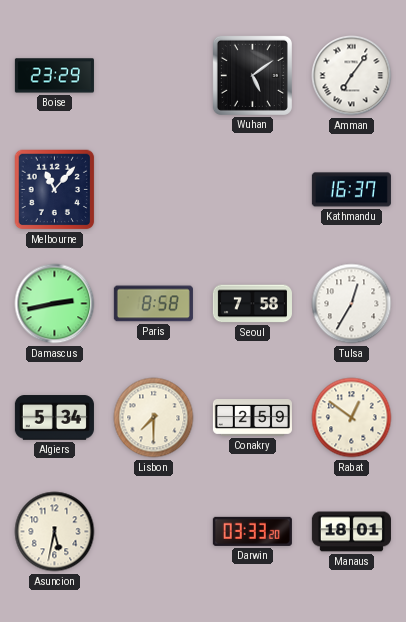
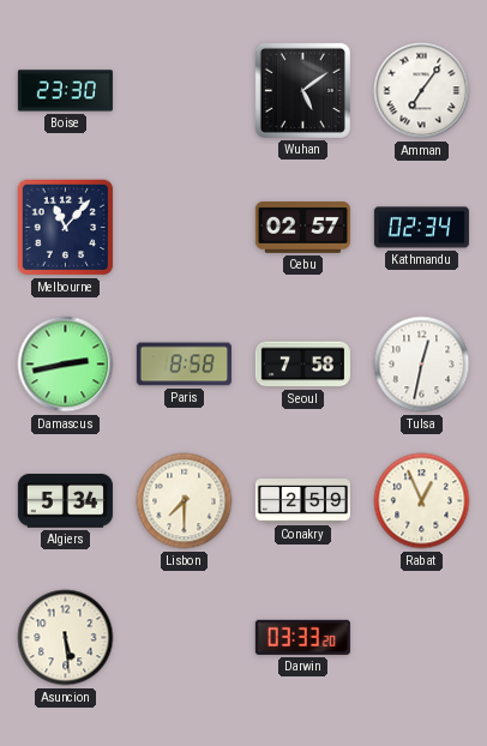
Boise: 23:29 -> 23:30
Cebu: none -> 02:57
Kathmandu: 16:37 -> 02:34
Tulsa: 12:35 -> 12:32
Rabat: 12:51 -> 12:56
Asuncion: 5:32 -> 5:29
Manaus: 18:01 -> none
